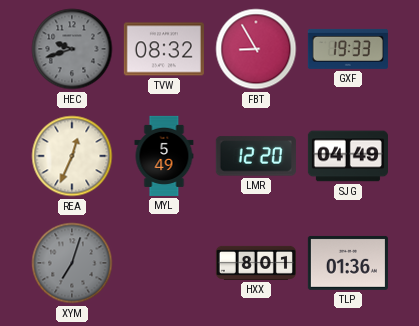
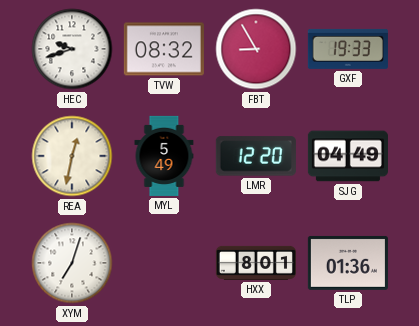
HEC dial: grey -> white
REA: 12:34 -> 12:32
XYM dial: grey -> white
